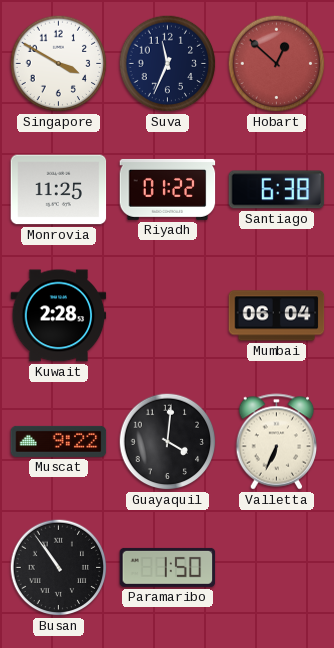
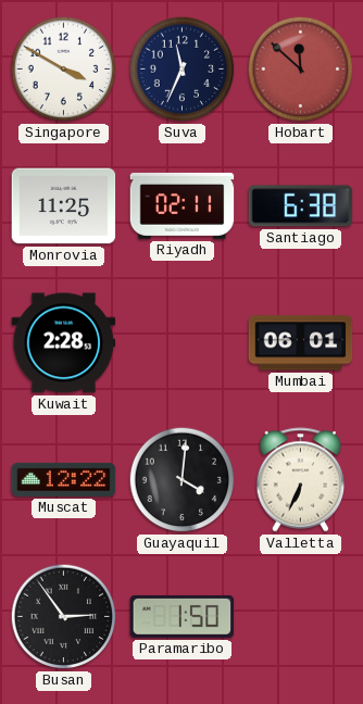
Hobart: 12:52 -> 11:52
Riyadh: 01:22 -> 02:11
Mumbai: 06:04 -> 06:01
Muscat: 9:22 -> 12:22
Busan: 10:54 -> 2:54
